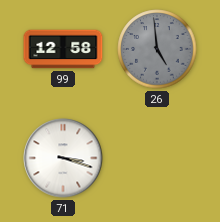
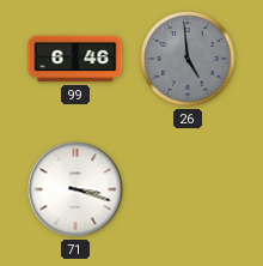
99: 12:58 -> 6:46
